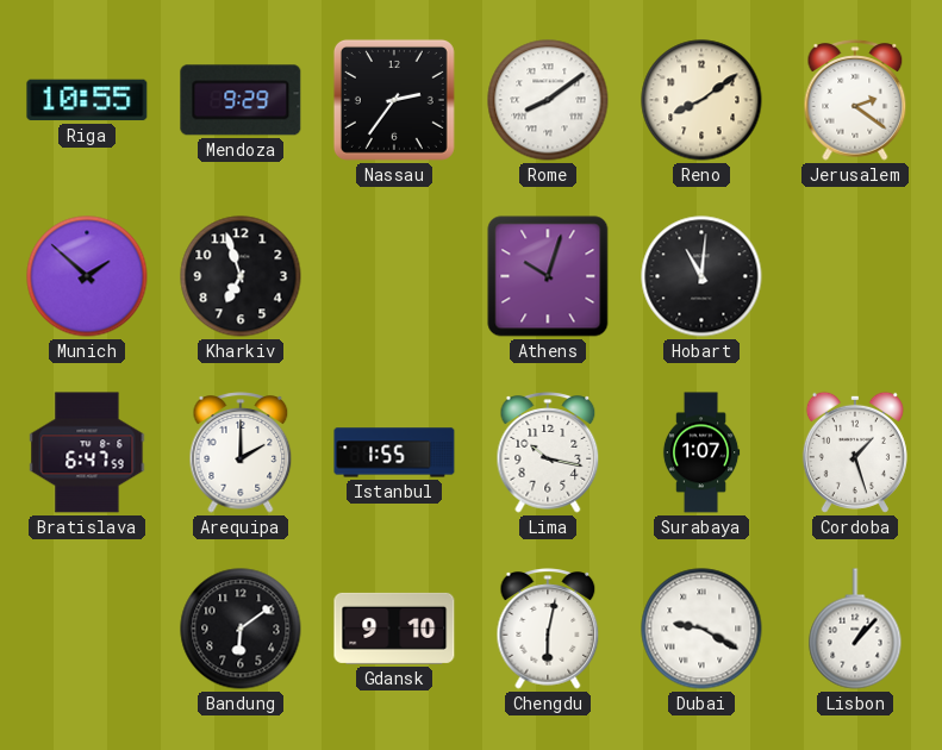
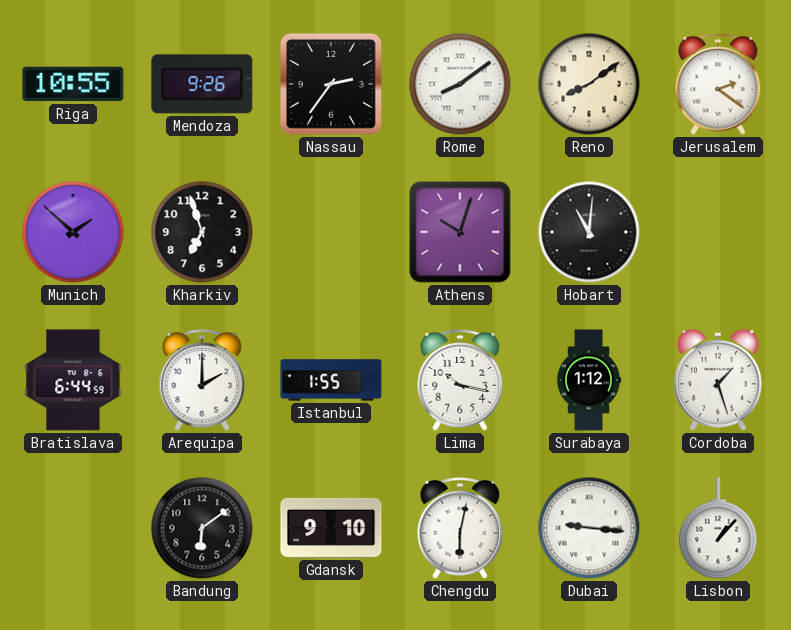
Mendoza: 9:29 -> 9:26
Bratislava: 6:47 -> 6:44
Surabaya: 1:07 -> 1:12
Dubai: 9:20 -> 9:16
